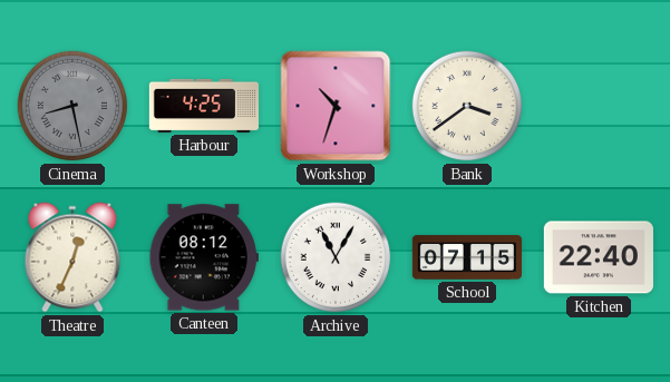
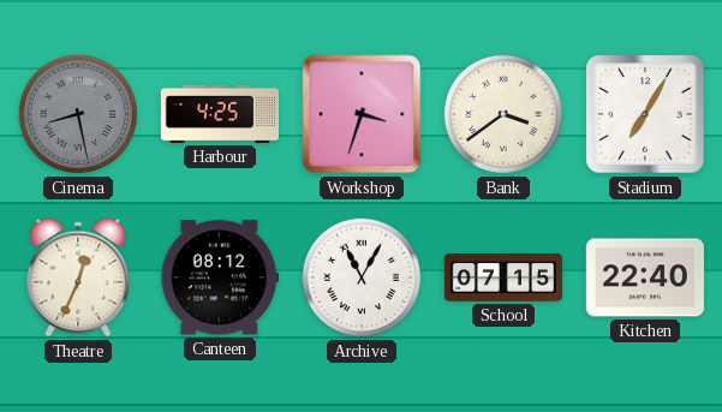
Workshop: 10:33 -> 3:33
Stadium: none -> 7:05
